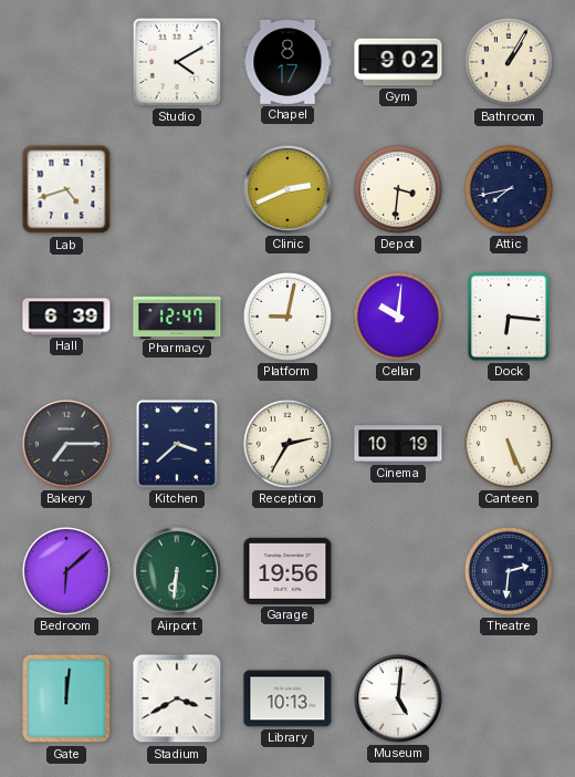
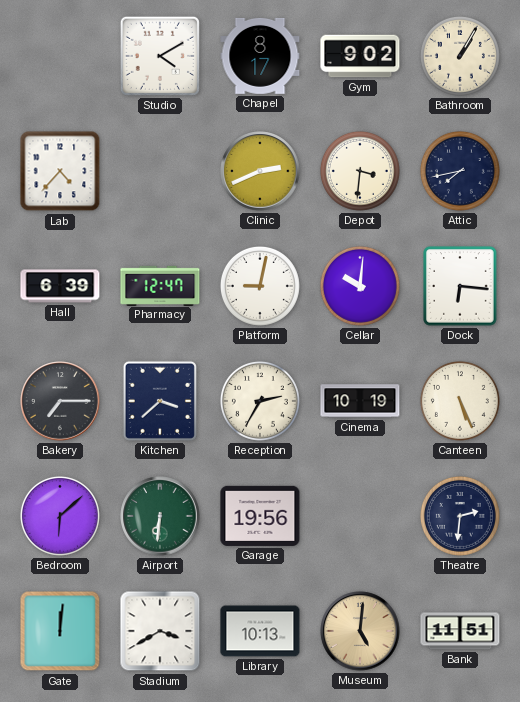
Lab: 4:42 -> 4:37
Museum dial: white -> champagne
Bank: none -> 11:51
